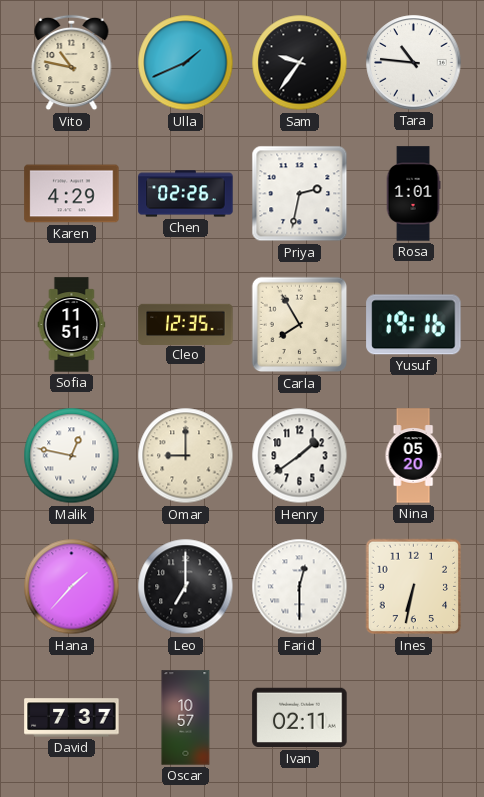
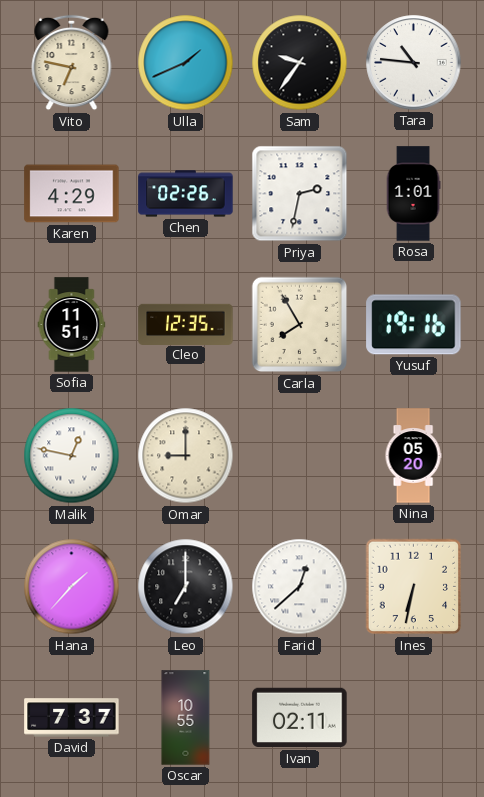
Vito: 10:47 -> 6:47
Henry: 1:39 -> none
Farid: 12:30 -> 12:38
Oscar: 10:57 -> 10:55
